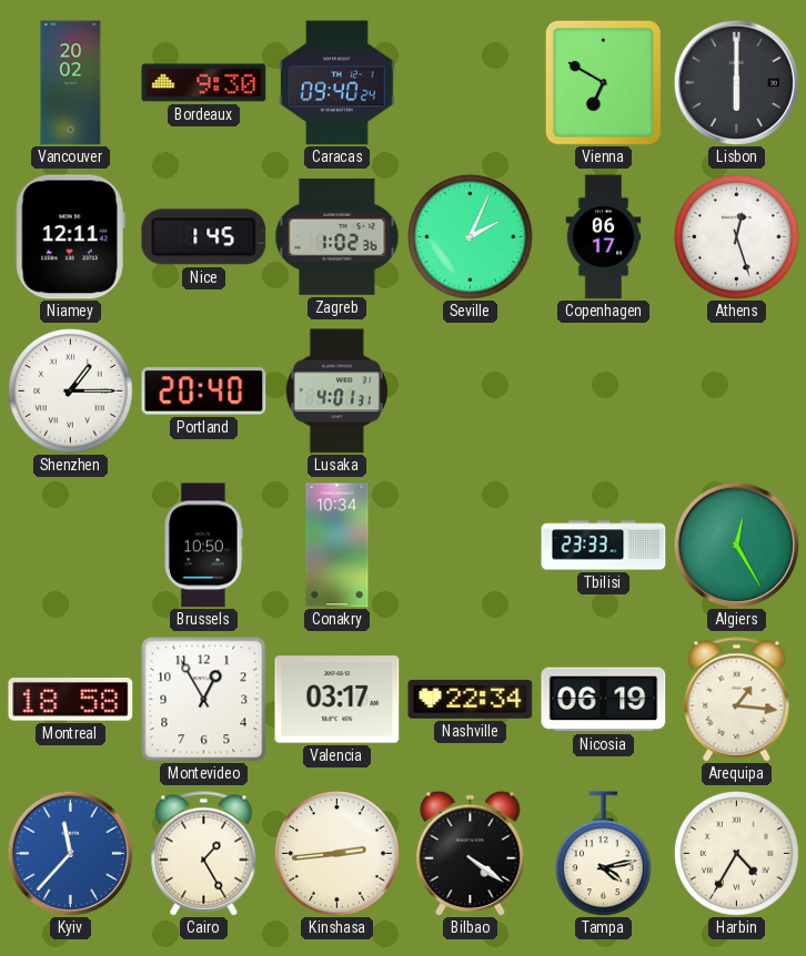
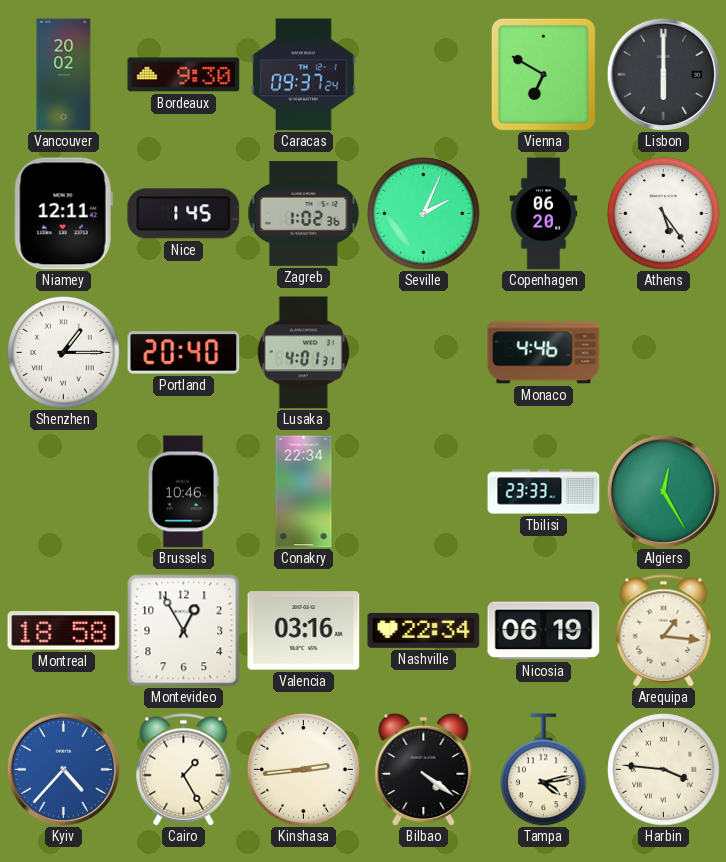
Caracas: 09:40 -> 09:37
Copenhagen: 06:17 -> 06:20
Athens: 12:27 -> 5:24
Monaco: none -> 4:46
Brussels: 10:50 -> 10:46
Conakry: 10:34 -> 22:34
Valencia: 03:17 -> 03:16
Kyiv: 11:37 -> 4:37
Harbin: 4:35 -> 3:46
